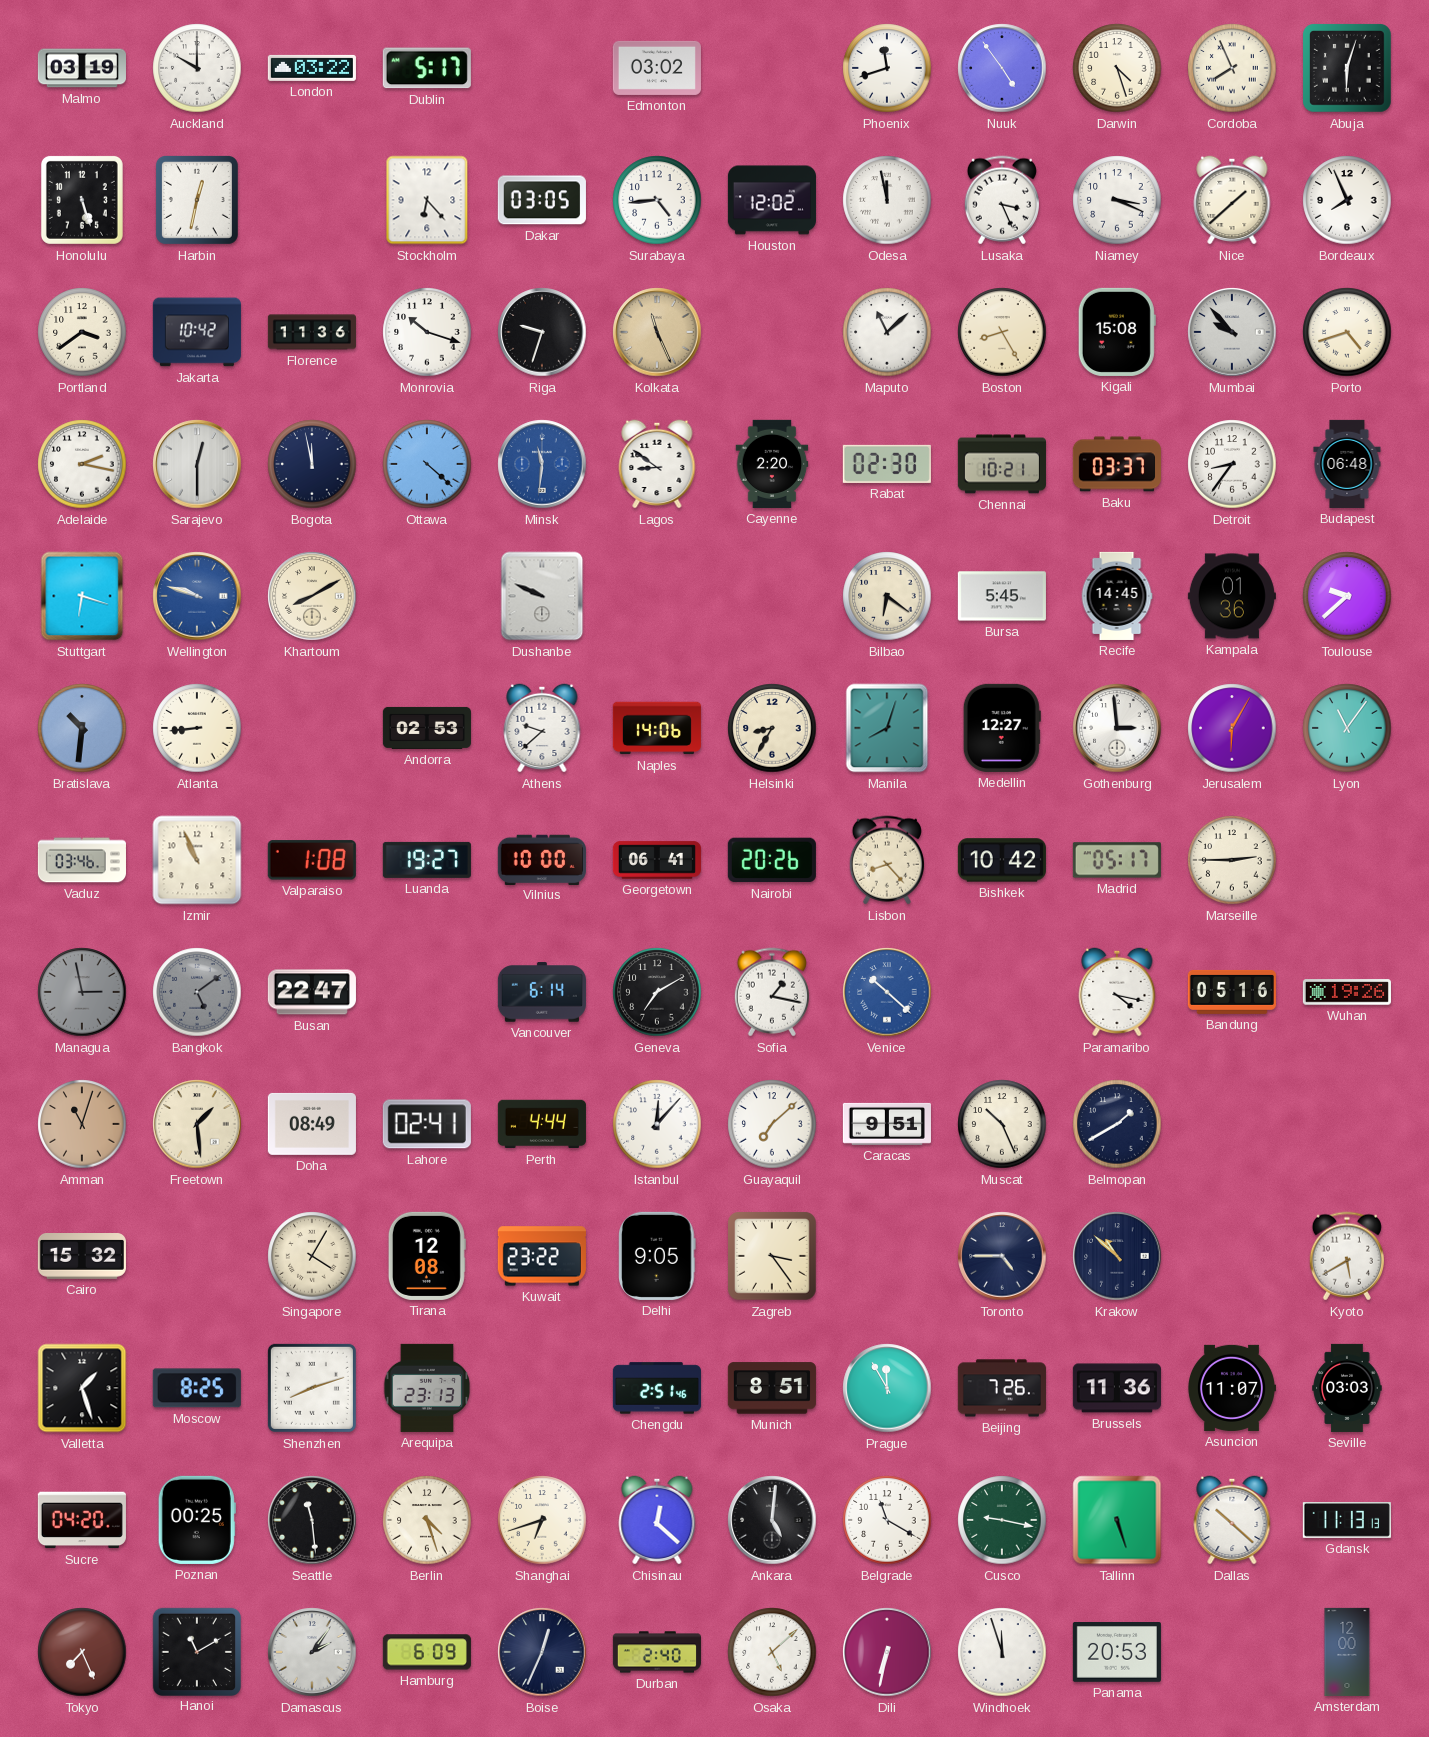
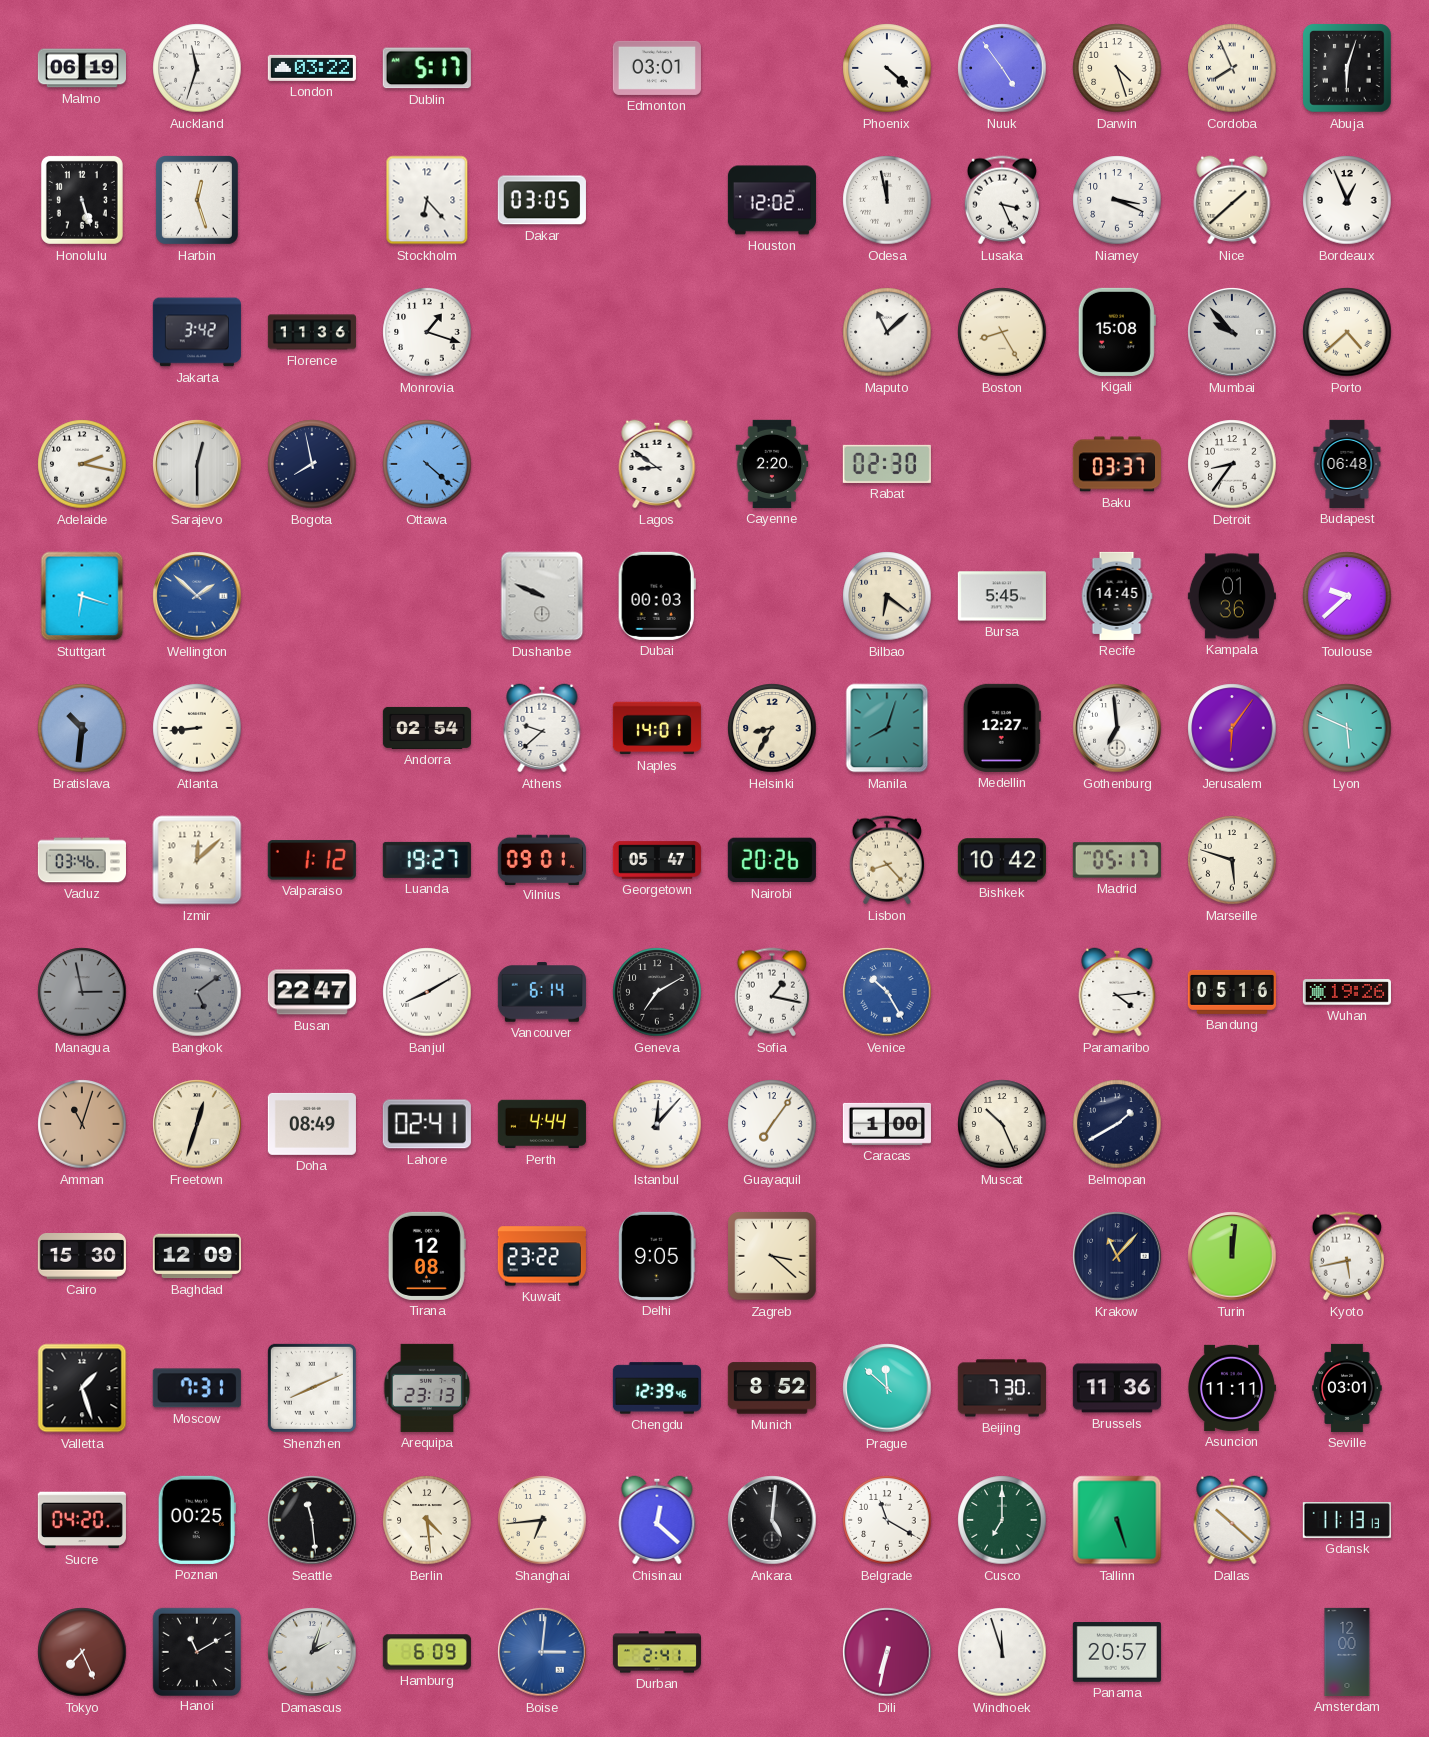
Malmo: 03:19 -> 06:19
Auckland: 10:00 -> 11:33
Edmonton: 03:02 -> 03:01
Phoenix: 11:42 -> 4:22
Harbin: 12:32 -> 12:27
Surabaya: 4:44 -> none
Bordeaux: 7:56 -> 12:56
Portland: 3:39 -> none
Jakarta: 10:42 -> 3:42
Monrovia: 10:18 -> 1:18
Riga: 9:33 -> none
Kolkata: 11:26 -> none
Porto: 4:42 -> 4:38
Bogota: 11:58 -> 7:58
Minsk: 11:31 -> none
Chennai: 10:21 -> none
Wellington: 9:48 -> 1:52
Khartoum: 8:10 -> none
Dubai: none -> 00:03
Andorra: 02:53 -> 02:54
Naples: 14:06 -> 14:01
Gothenburg: 2:59 -> 6:59
Jerusalem: 6:05 -> 6:06
Lyon: 11:06 -> 5:49
Izmir: 10:56 -> 12:08
Valparaiso: 1:08 -> 1:12
Vilnius: 10:00 -> 09:01
Georgetown: 06:41 -> 05:47
Marseille: 2:45 -> 5:48
Banjul: none -> 8:10
Venice: 10:22 -> 10:25
Paramaribo: 4:17 -> 4:14
Freetown: 1:29 -> 12:33
Guayaquil: 7:08 -> 7:06
Caracas: 9:51 -> 1:00
Cairo: 15:32 -> 15:30
Baghdad: none -> 12:09
Singapore: 4:05 -> none
Zagreb: 3:24 -> 3:22
Toronto: 4:45 -> none
Krakow: 10:52 -> 11:07
Turin: none -> 12:01
Kyoto: 5:40 -> 5:43
Moscow: 8:25 -> 7:31
Shenzhen: 8:12 -> 8:11
Chengdu: 2:51 -> 12:39
Munich: 8:51 -> 8:52
Prague: 11:55 -> 11:52
Beijing: 7:26 -> 7:30
Asuncion: 11:07 -> 11:11
Seville: 03:03 -> 03:01
Berlin: 4:27 -> 4:29
Shanghai: 6:42 -> 6:44
Cusco: 9:17 -> 7:00
Damascus: 2:06 -> 2:03
Boise: 12:34 -> 3:01
Boise dial: navy -> blue
Durban: 2:40 -> 2:41
Osaka: 5:08 -> none
Panama: 20:53 -> 20:57
